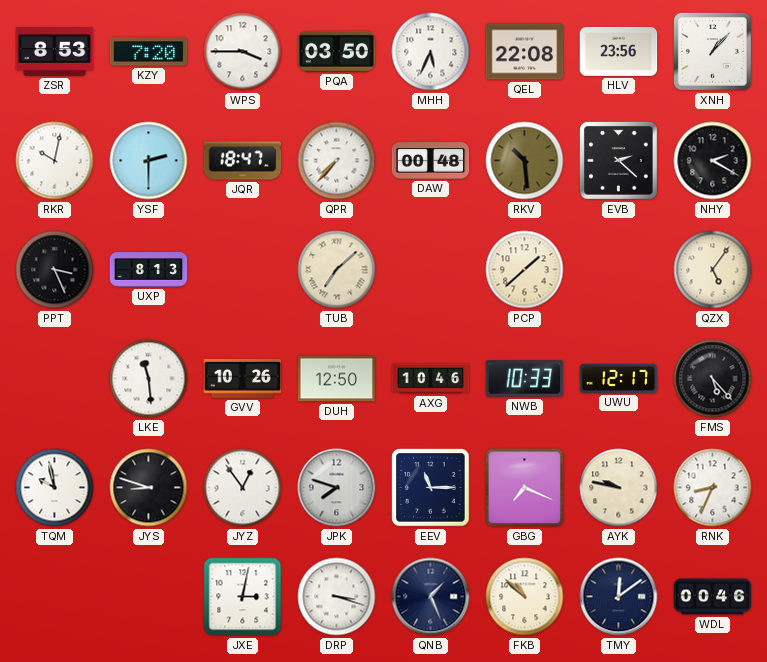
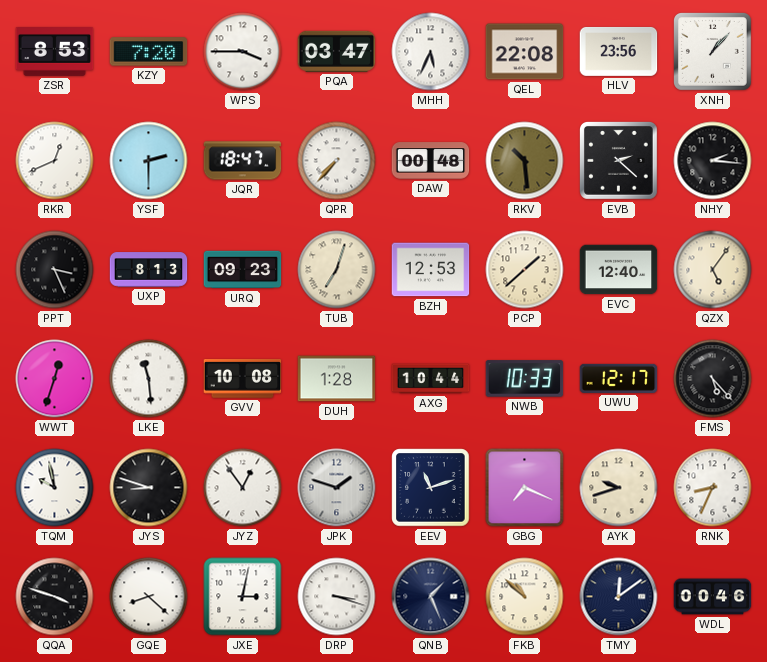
PQA: 03:50 -> 03:47
RKR: 10:02 -> 12:41
NHY: 2:20 -> 2:16
URQ: none -> 09:23
TUB: 7:08 -> 7:03
BZH: none -> 12:53
EVC: none -> 12:40
WWT: none -> 12:33
GVV: 10:26 -> 10:08
DUH: 12:50 -> 1:28
AXG: 10:46 -> 10:44
JPK: 7:48 -> 1:48
EEV: 11:15 -> 11:12
AYK: 9:47 -> 9:42
QQA: none -> 3:48
GQE: none -> 8:22
